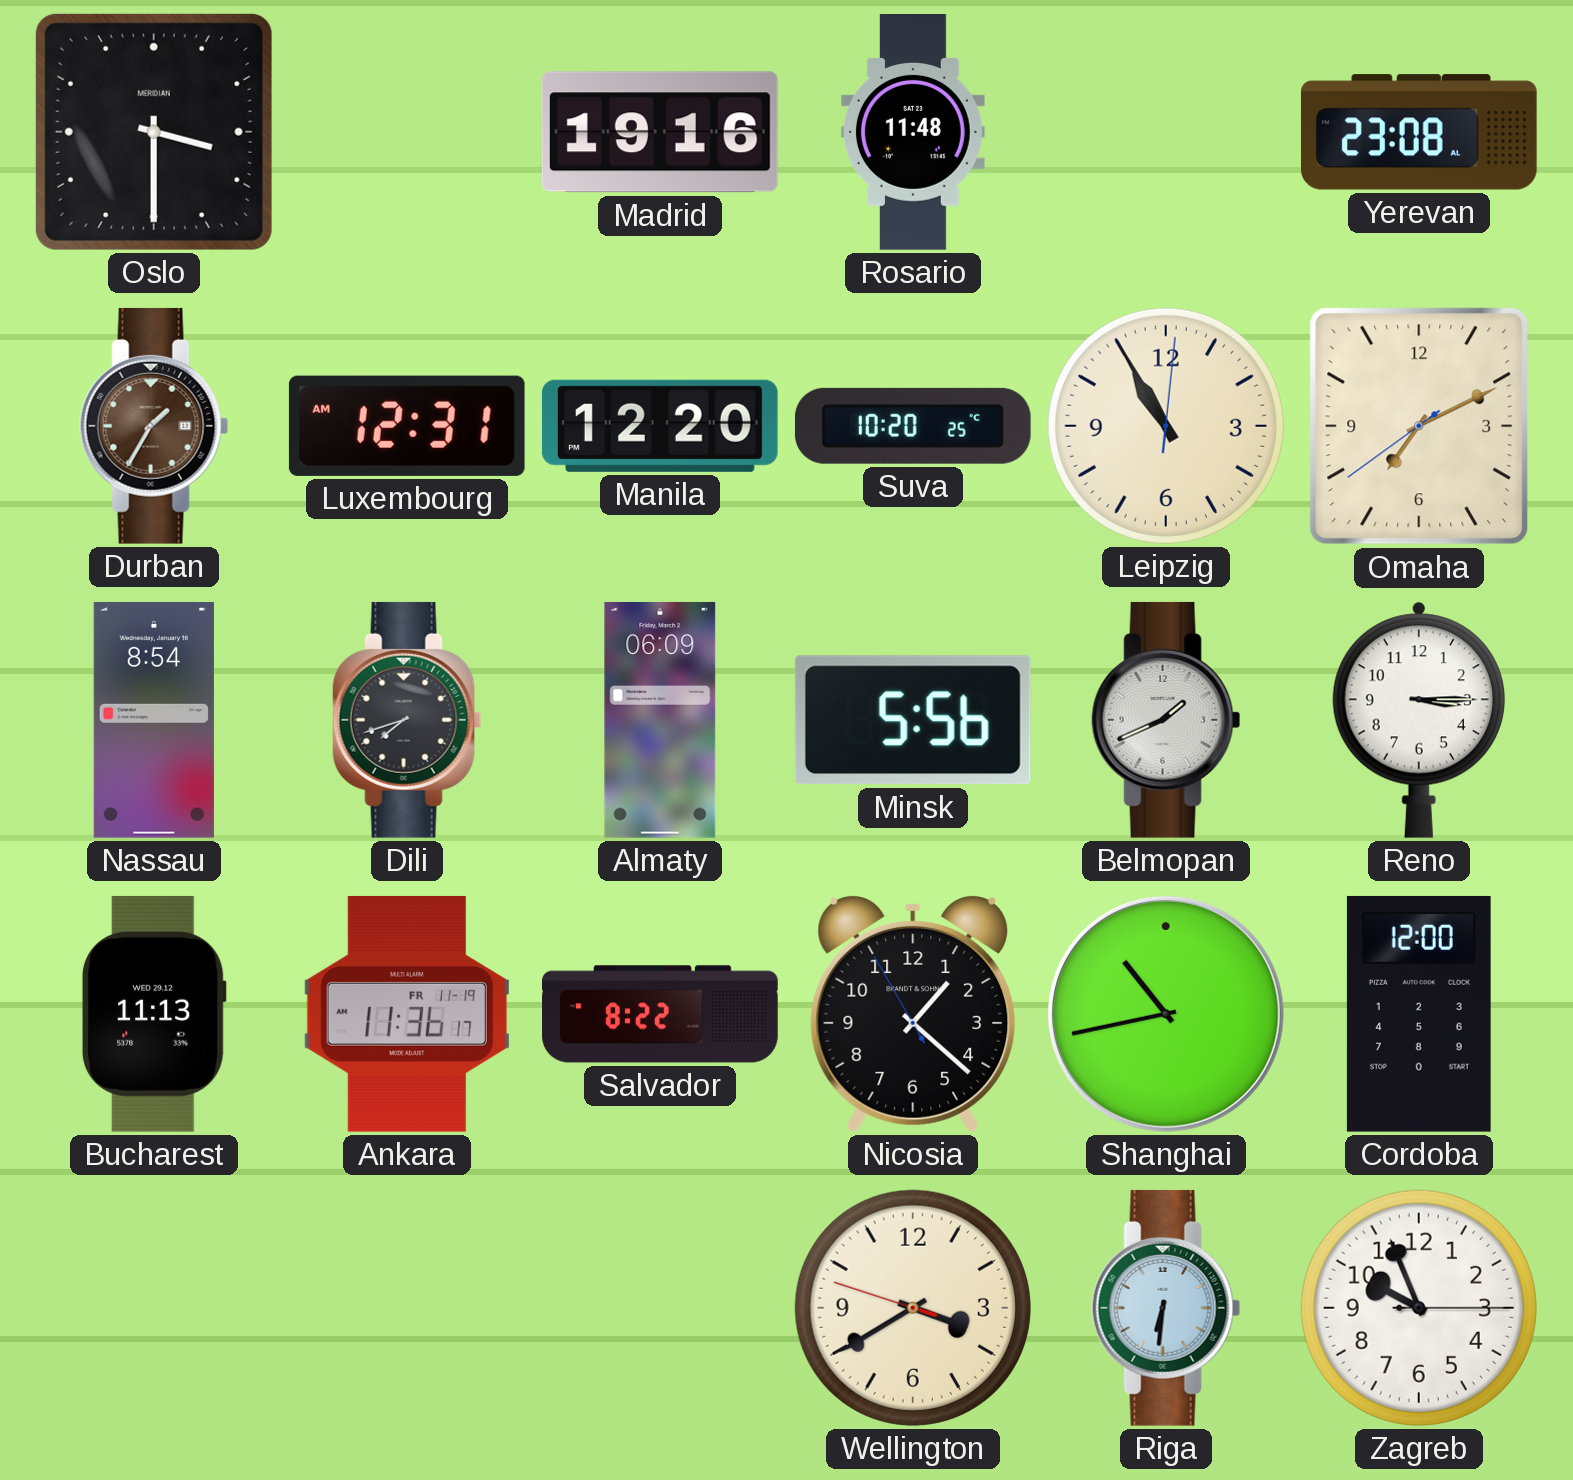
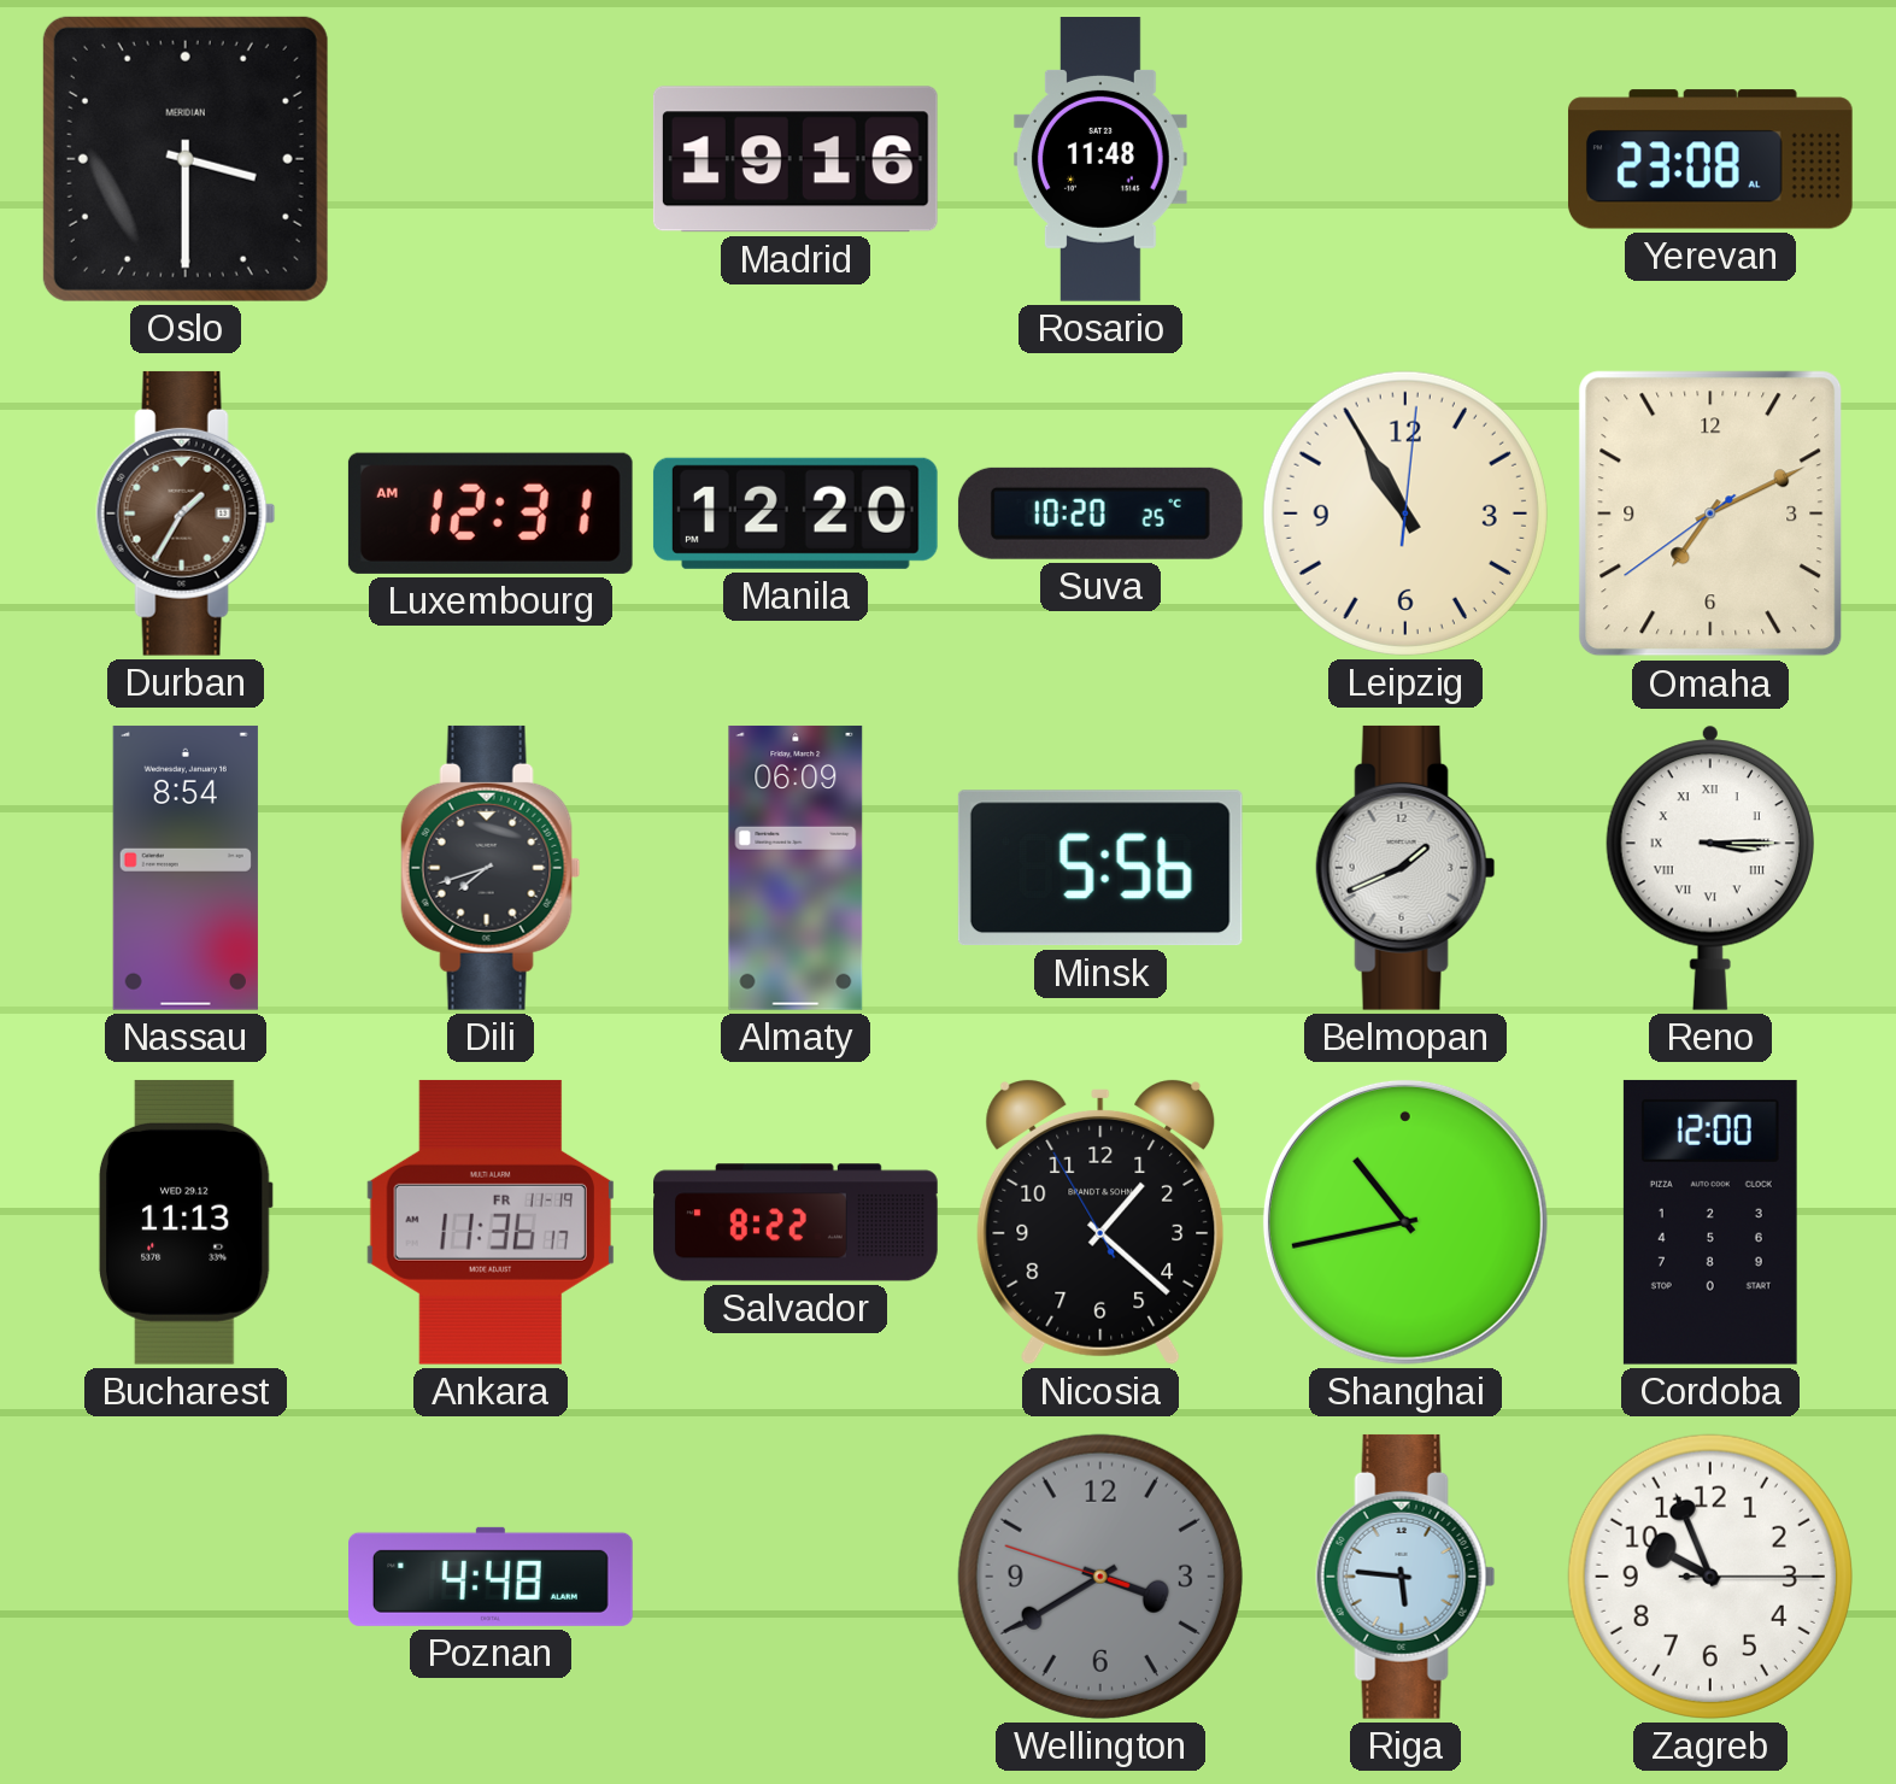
Reno numerals: Arabic -> Roman
Poznan: none -> 4:48
Wellington dial: cream -> grey
Riga: 6:31 -> 5:46
